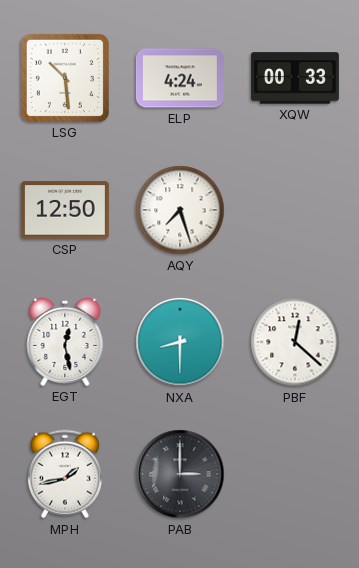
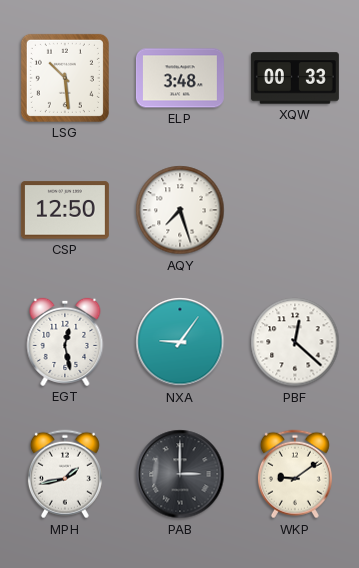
ELP: 4:24 -> 3:48
NXA: 8:30 -> 9:06
WKP: none -> 9:09
